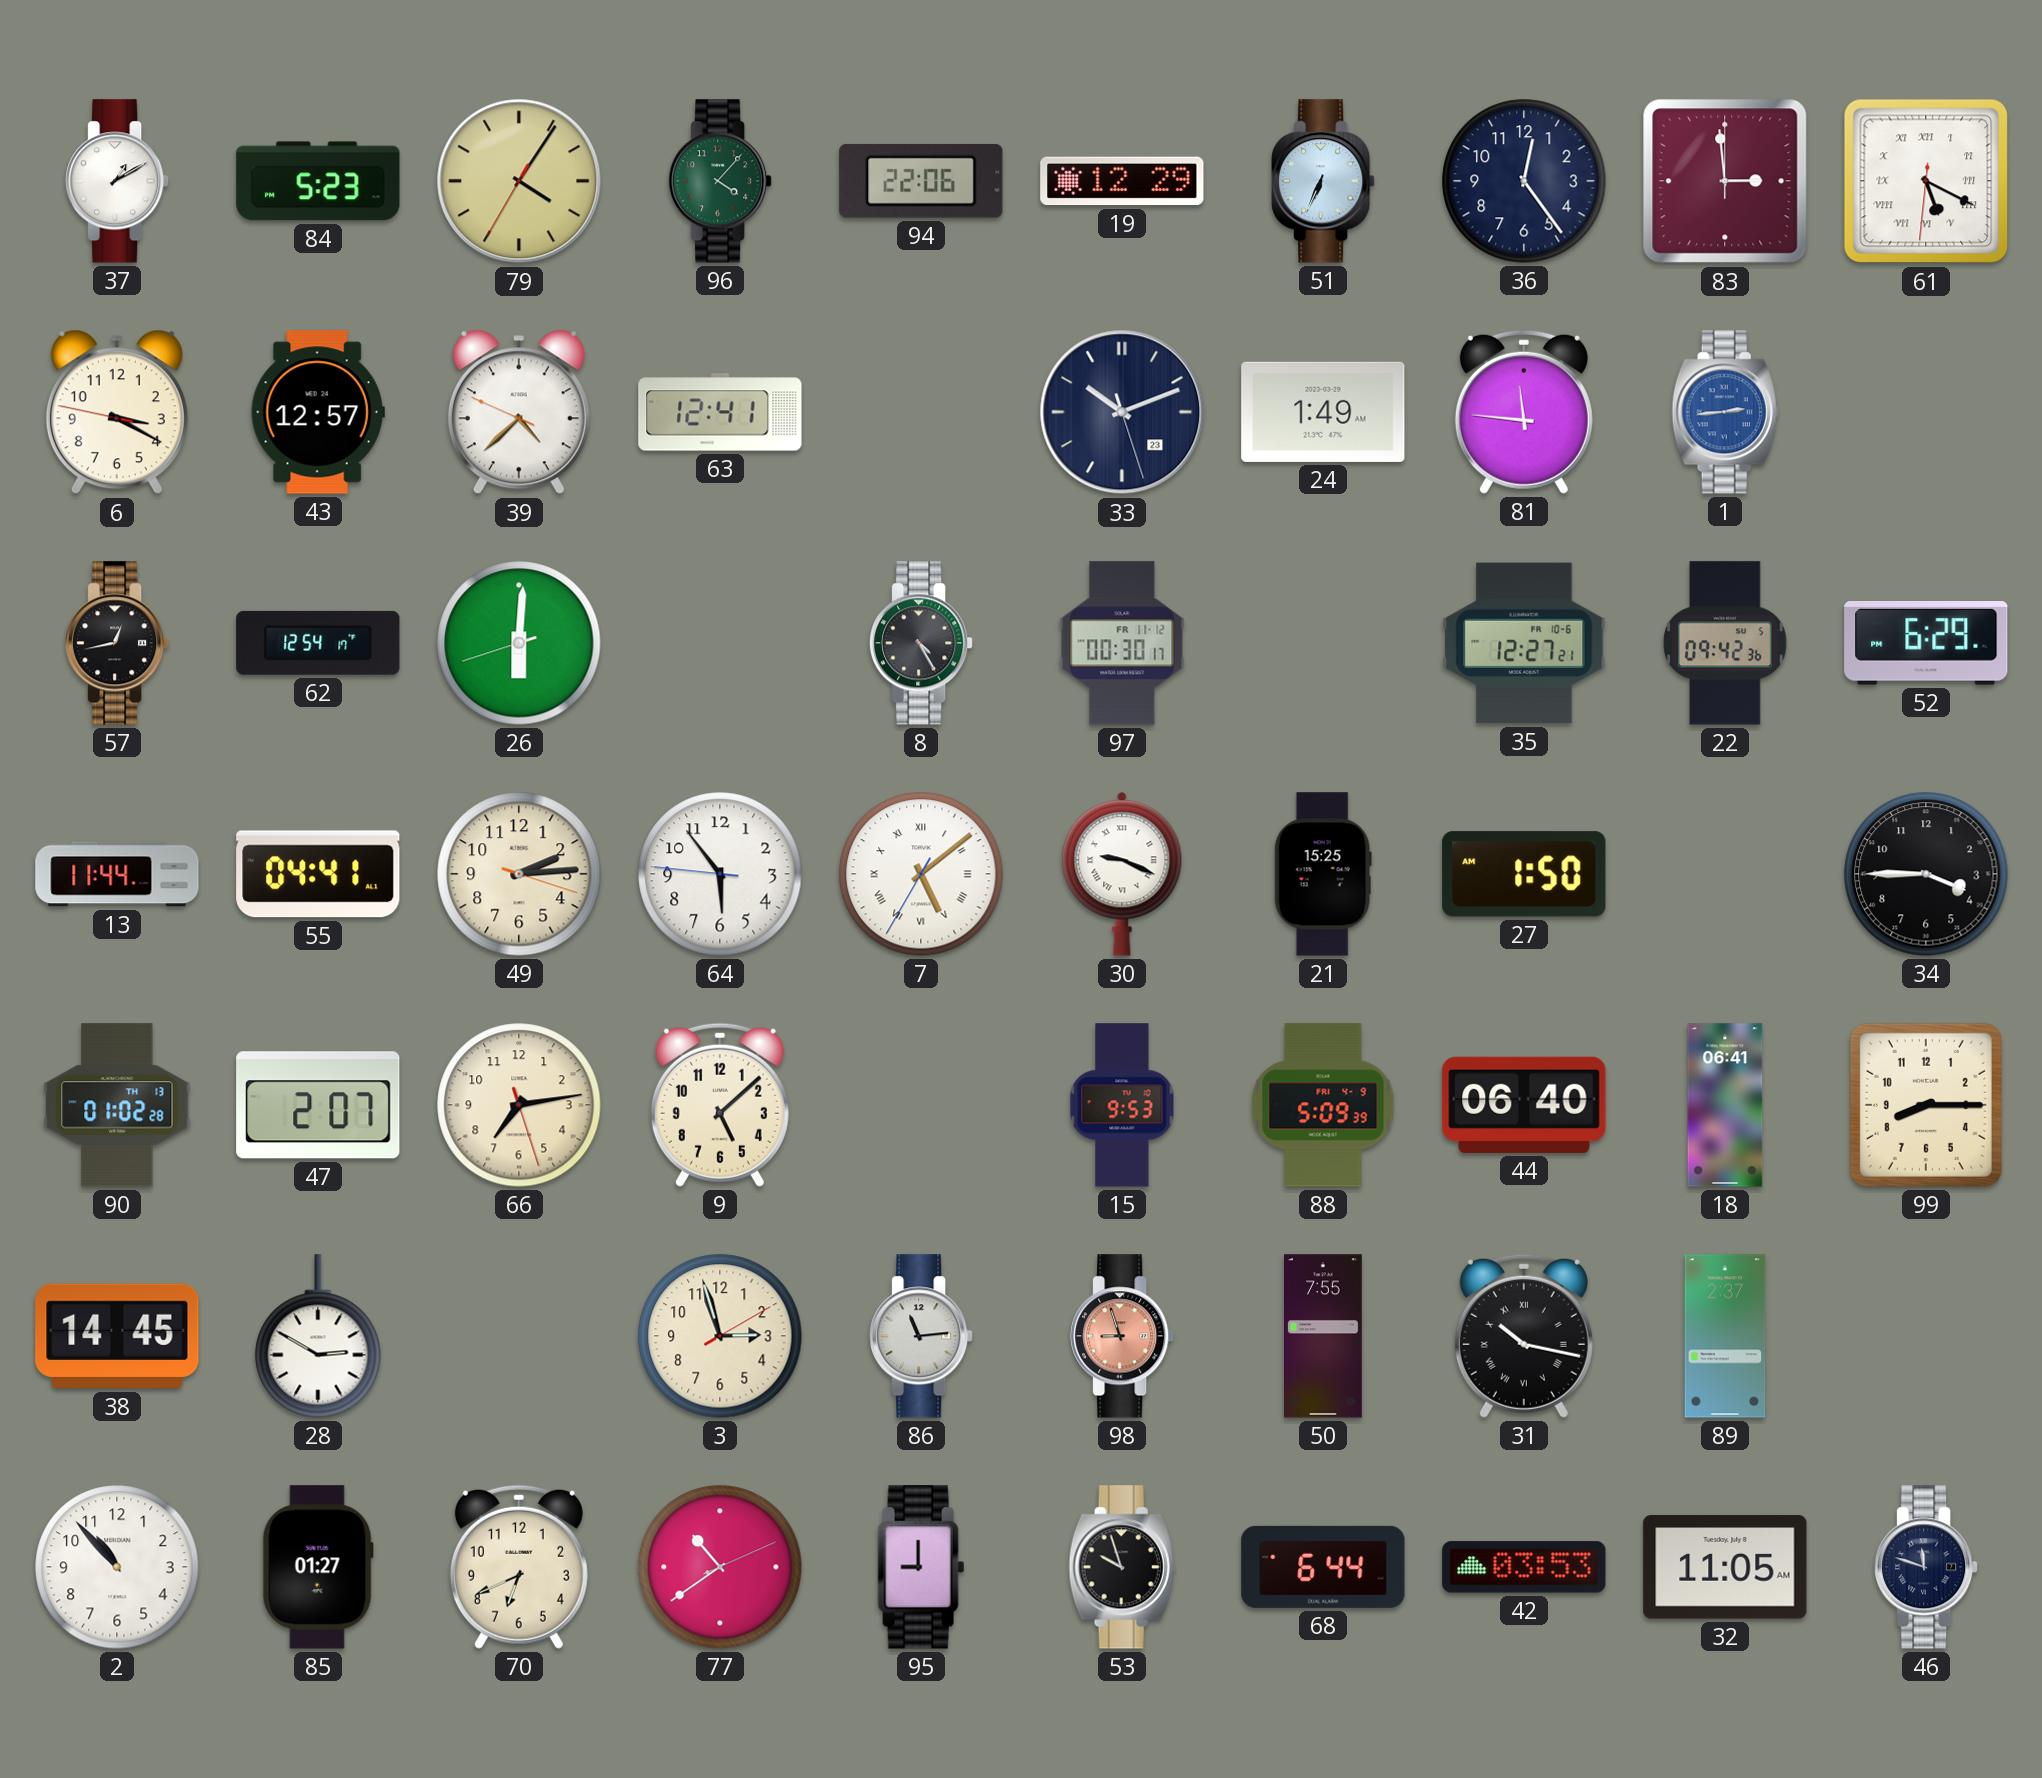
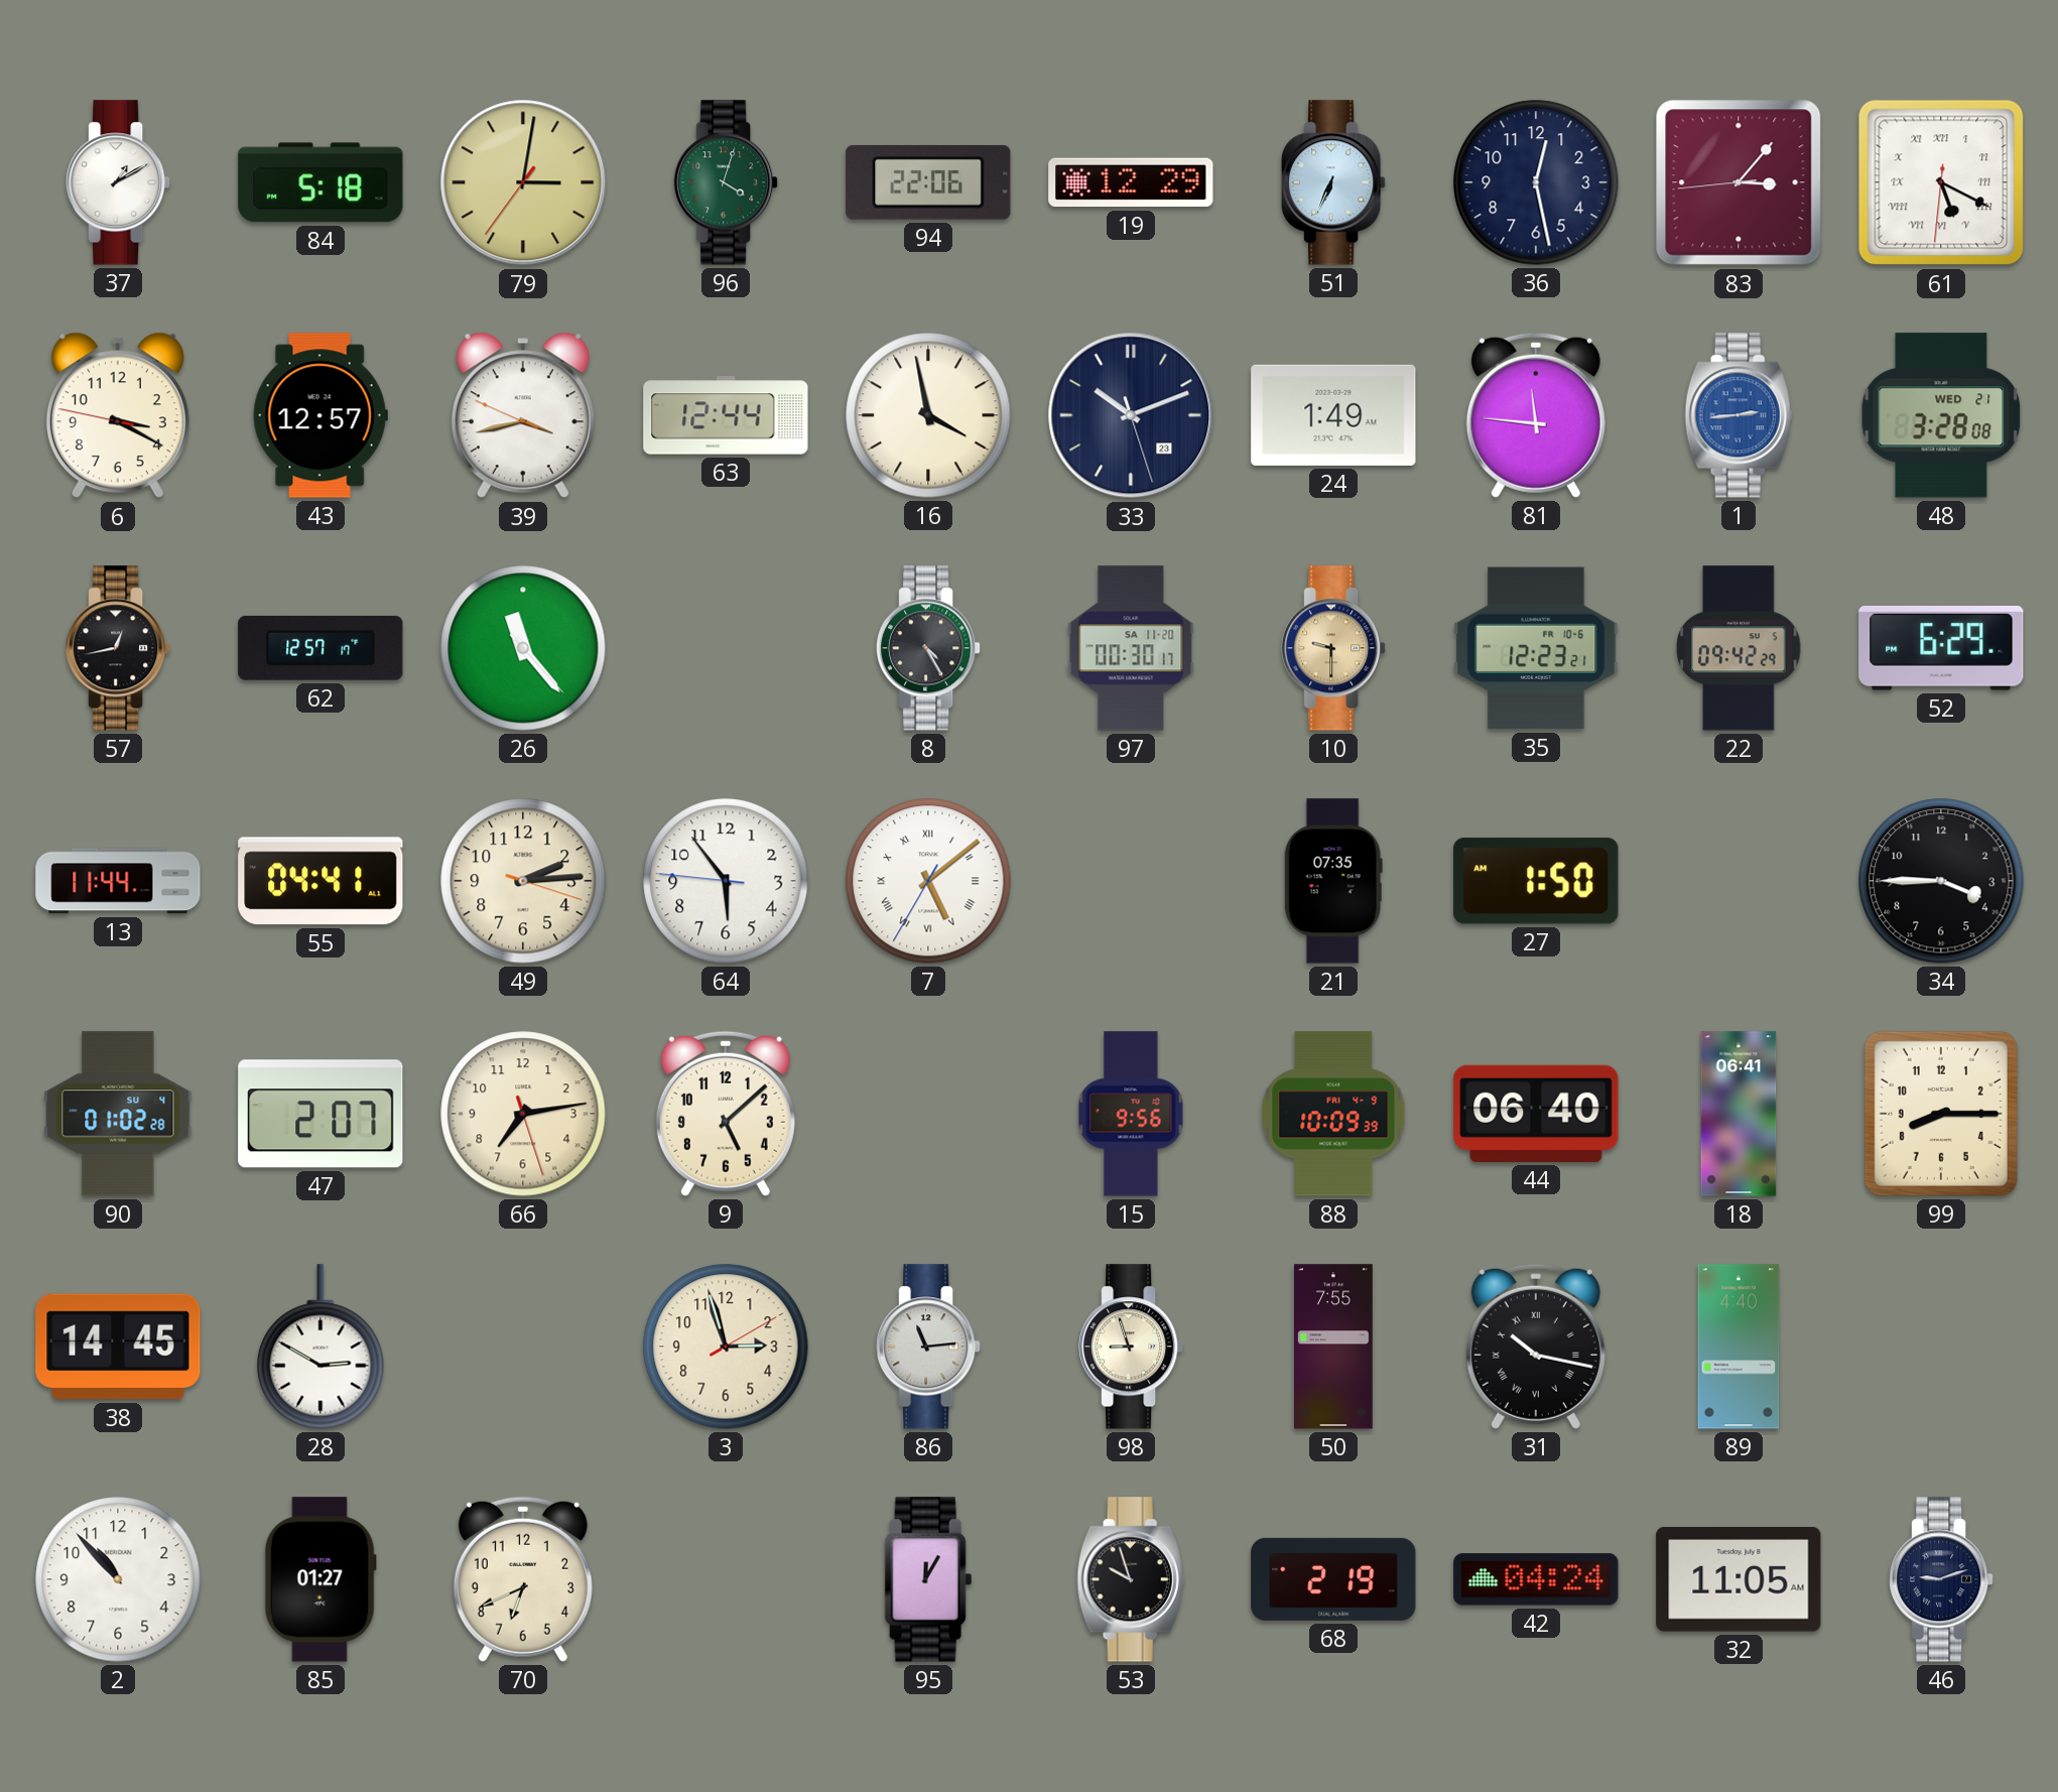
84: 5:23 -> 5:18
79: 4:05 -> 3:01
96: 4:07 -> 4:03
36: 12:24 -> 12:28
83: 2:59 -> 3:06
39: 4:37 -> 3:42
63: 12:41 -> 12:44
16: none -> 3:58
48: none -> 3:28
62: 12:54 -> 12:57
26: 6:00 -> 11:23
97 date: FR 11-12 -> SA 11-20
10: none -> 9:30
35: 12:27 -> 12:23
22: 09:42:36 -> 09:42:29
30: 9:19 -> none
21: 15:25 -> 07:35
90 date: TH 13 -> SU 4
15: 9:53 -> 9:56
88: 5:09 -> 10:09
98 dial: salmon -> cream
89: 2:37 -> 4:40
77: 10:39 -> none
95: 9:00 -> 12:05
68: 6:44 -> 2:19
42: 03:53 -> 04:24
46: 11:48 -> 9:12
